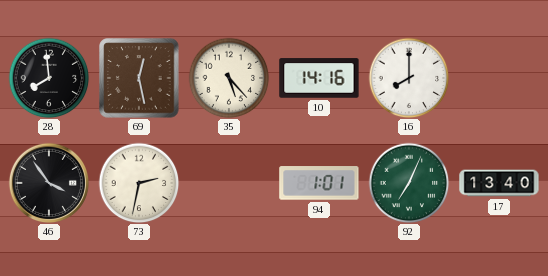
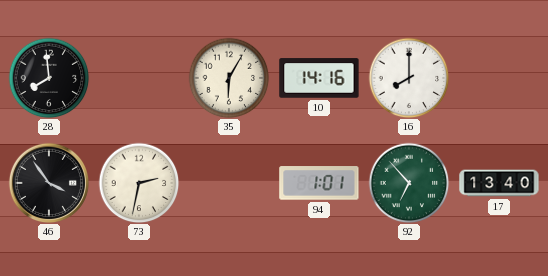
69: 12:28 -> none
35: 5:23 -> 6:05
92: 7:04 -> 6:53
